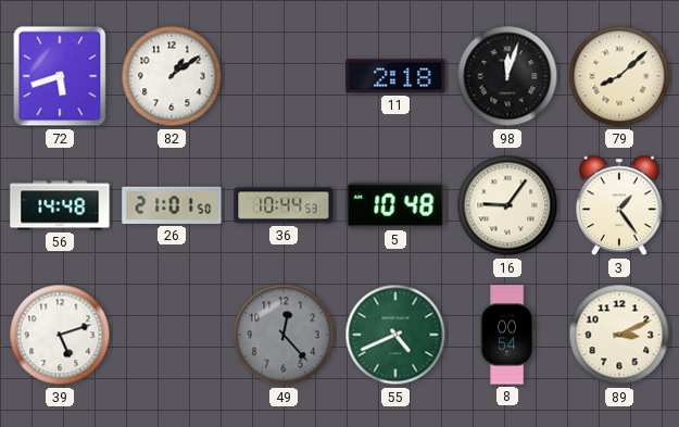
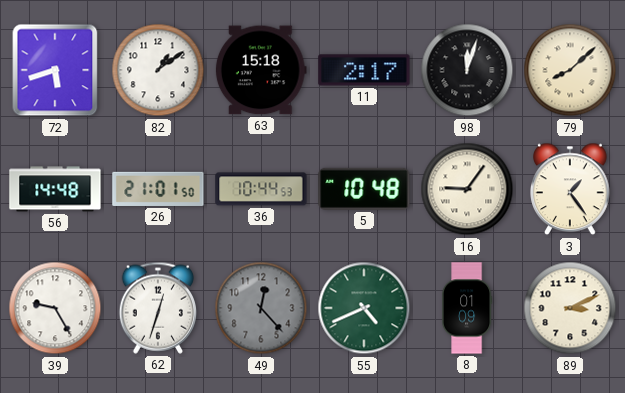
63: none -> 15:18
11: 2:18 -> 2:17
39: 5:12 -> 9:25
62: none -> 12:33
8: 00:54 -> 01:09
